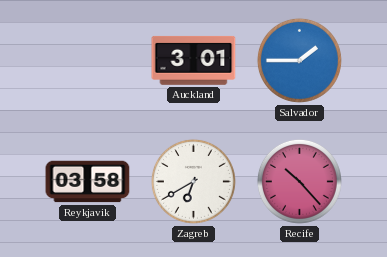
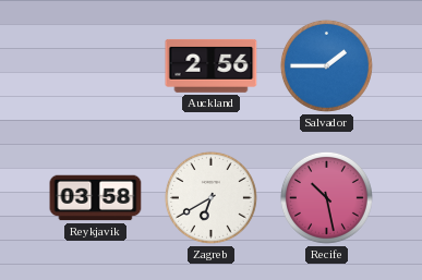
Auckland: 3:01 -> 2:56
Recife: 10:23 -> 10:28
